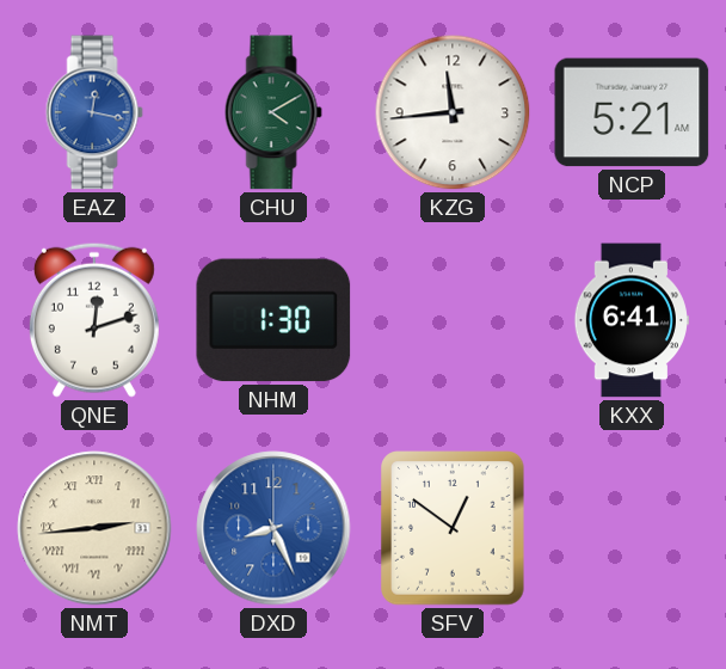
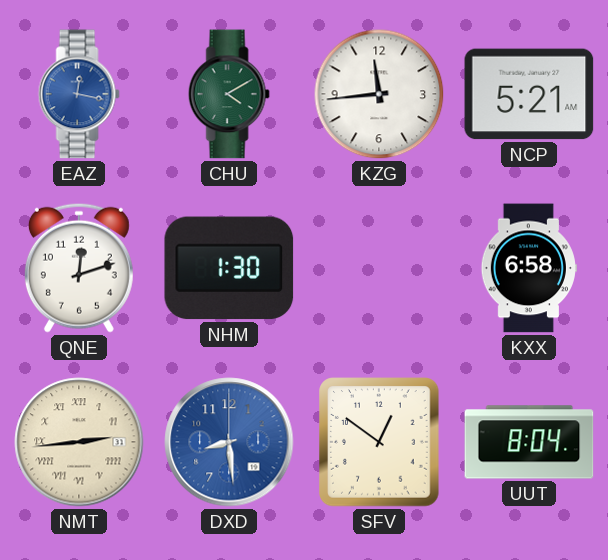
KXX: 6:41 -> 6:58
DXD: 8:26 -> 8:29
UUT: none -> 8:04
